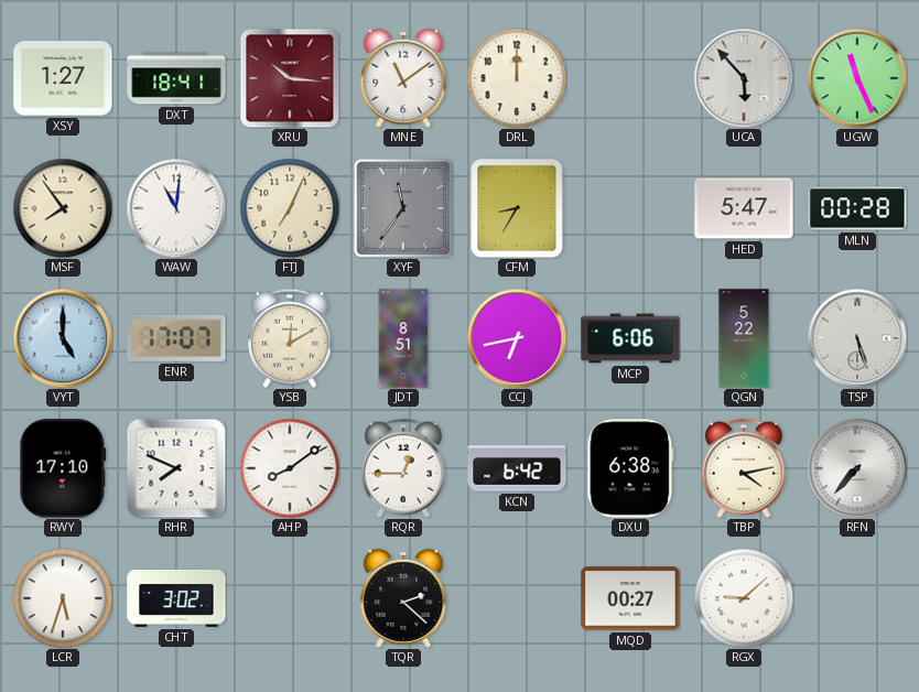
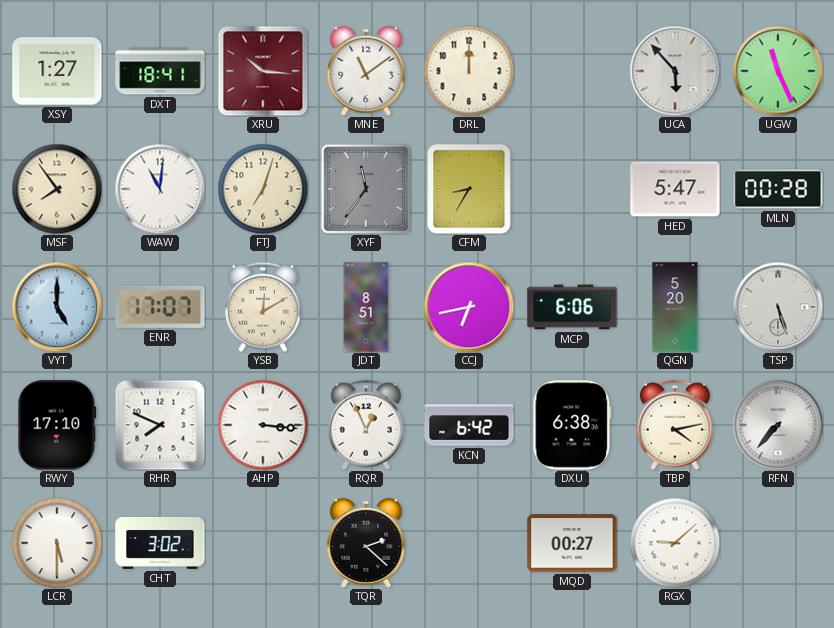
FTJ: 7:04 -> 7:03
QGN: 5:22 -> 5:20
AHP: 8:09 -> 3:16
RQR: 12:45 -> 12:56
LCR: 5:33 -> 5:30
